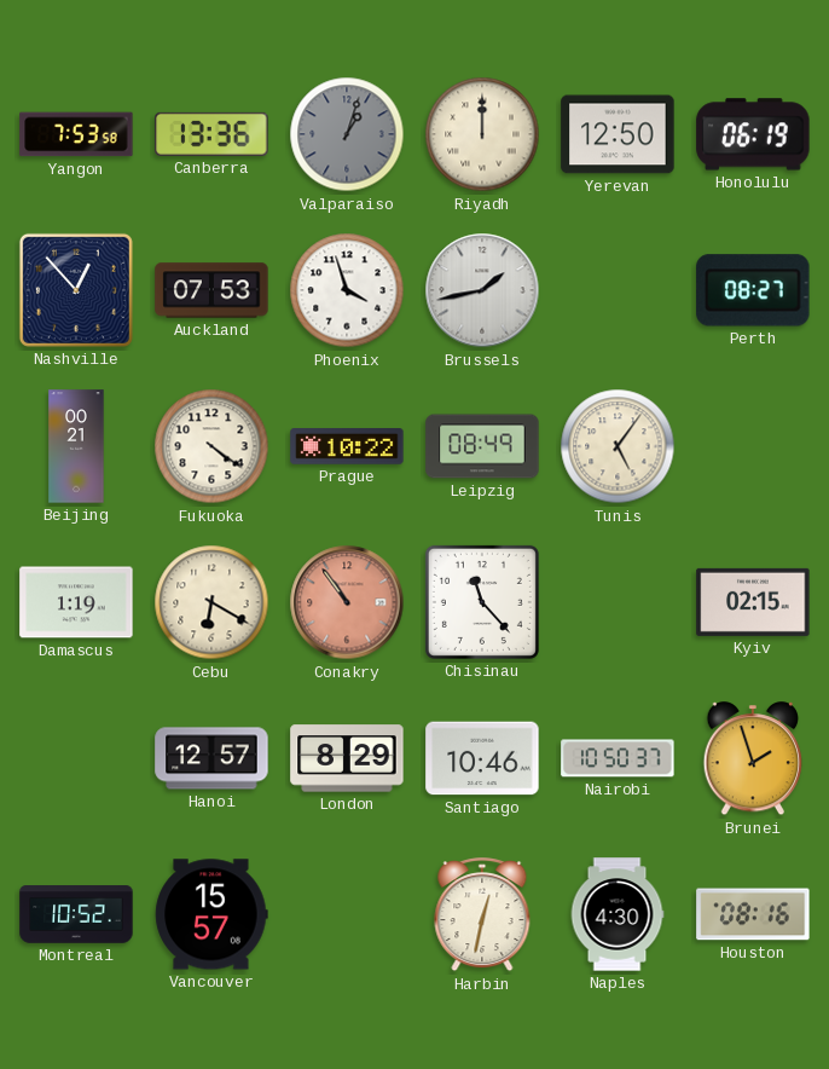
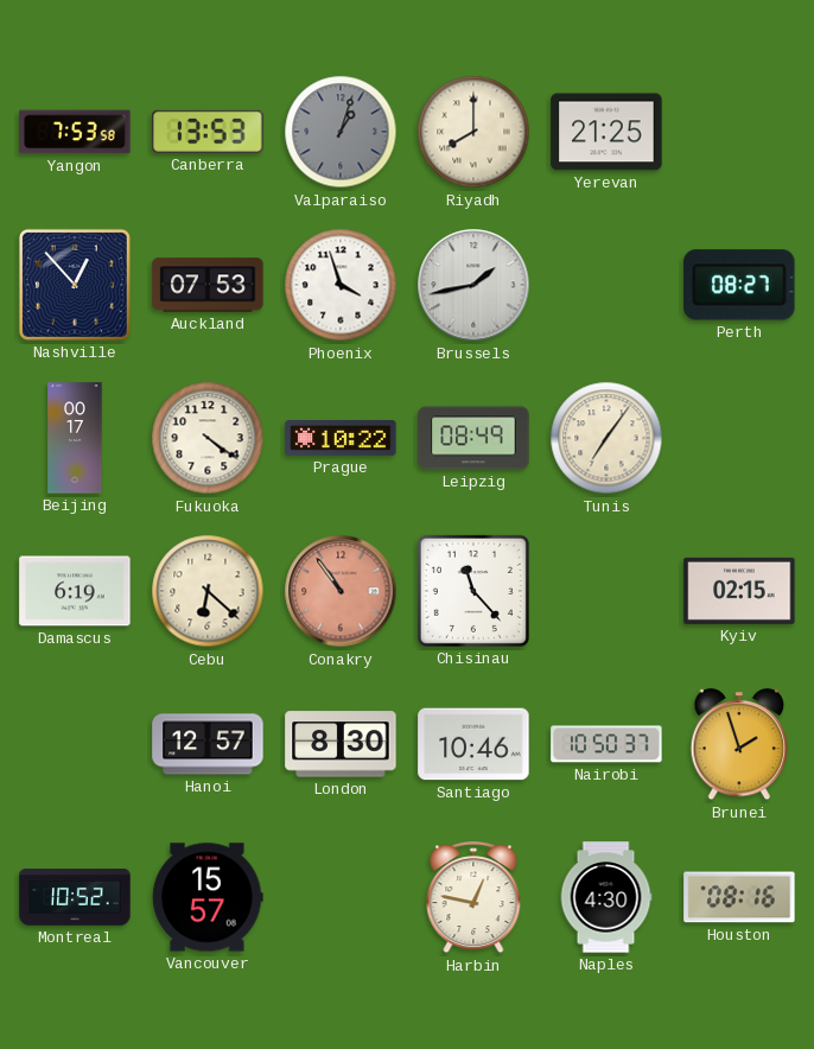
Canberra: 13:36 -> 13:53
Riyadh: 12:00 -> 8:00
Yerevan: 12:50 -> 21:25
Honolulu: 06:19 -> none
Beijing: 00:21 -> 00:17
Tunis: 5:06 -> 7:06
Damascus: 1:19 -> 6:19
Cebu: 6:20 -> 6:22
London: 8:29 -> 8:30
Harbin: 12:32 -> 12:47
